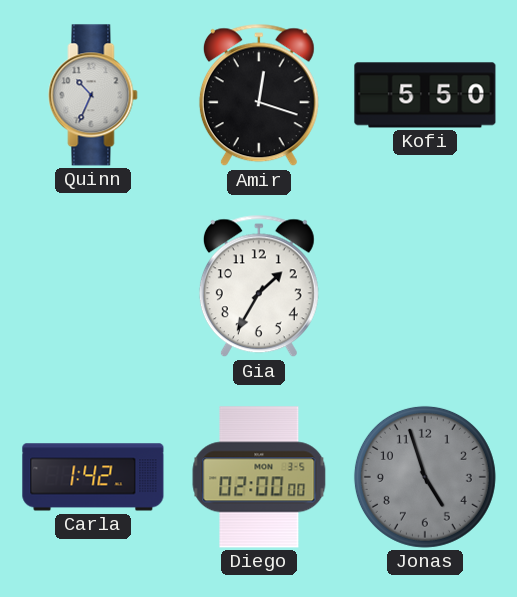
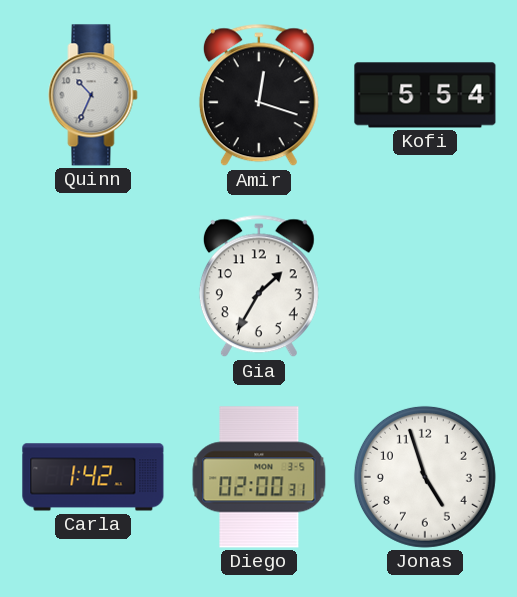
Kofi: 5:50 -> 5:54
Diego: 02:00:00 -> 02:00:31
Jonas dial: grey -> white
